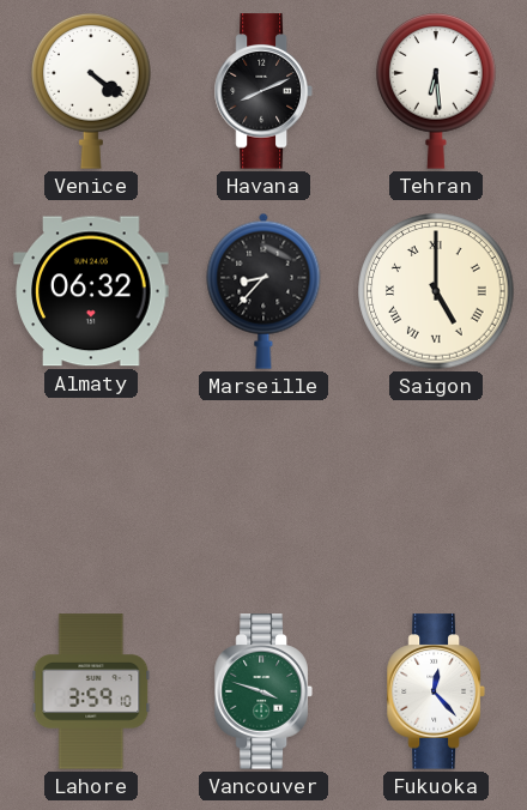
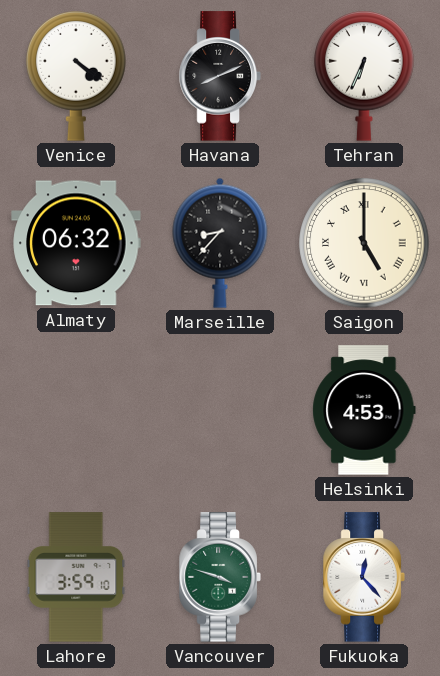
Tehran: 6:29 -> 6:34
Helsinki: none -> 4:53
